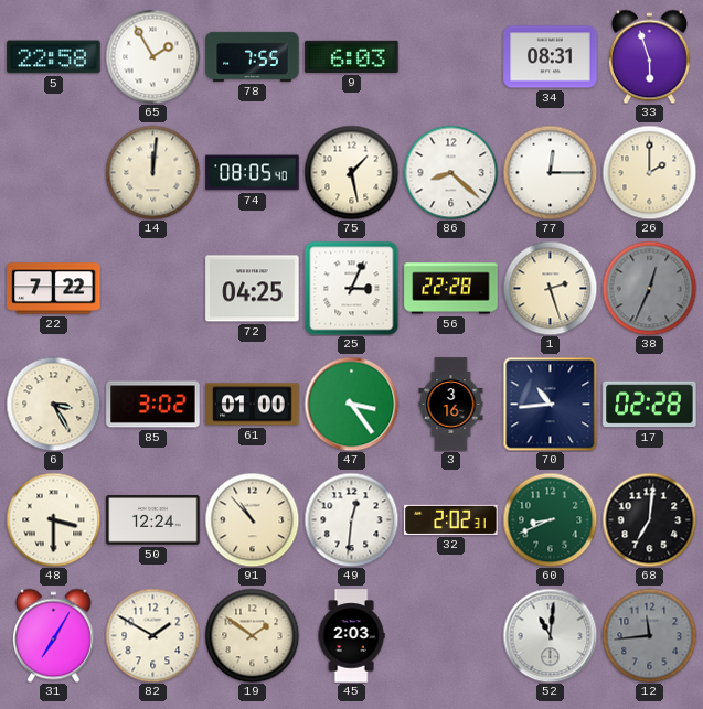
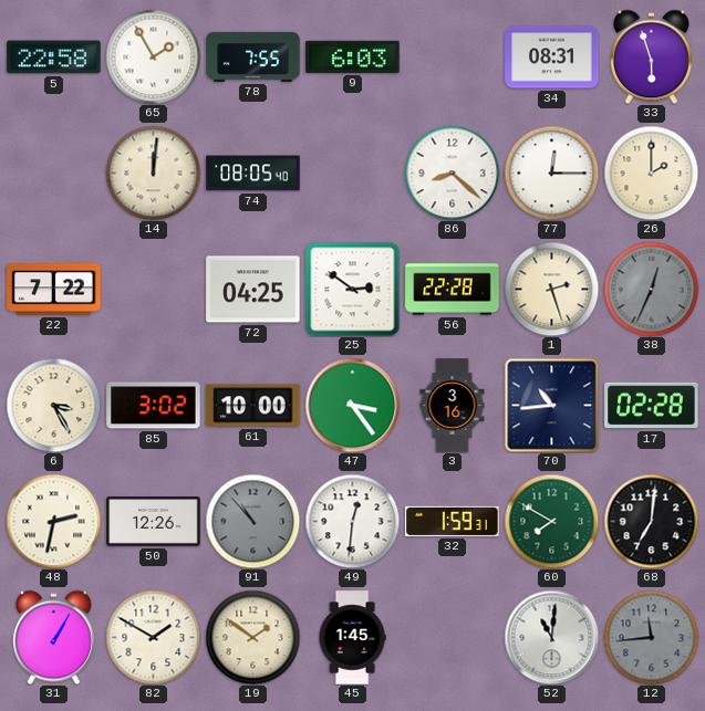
75: 1:28 -> none
25: 3:04 -> 2:51
61: 01:00 -> 10:00
48: 3:30 -> 2:32
50: 12:24 -> 12:26
91 dial: cream -> grey
32: 2:02 -> 1:59
60: 8:41 -> 7:50
31: 7:05 -> 1:05
45: 2:03 -> 1:45
